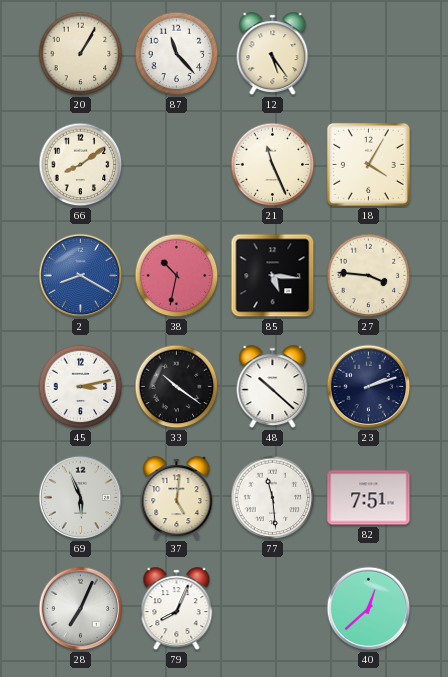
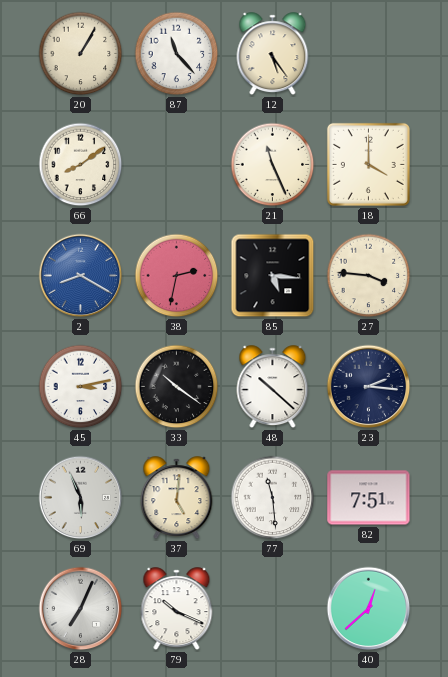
18: 4:05 -> 4:00
38: 10:32 -> 2:32
23: 2:12 -> 2:16
79: 8:04 -> 10:19
